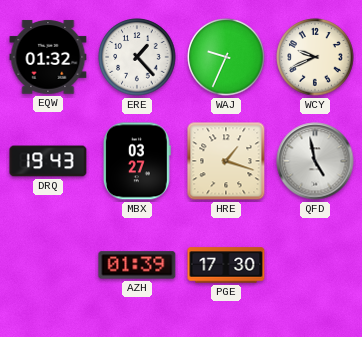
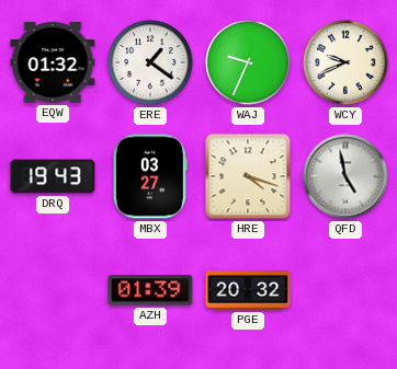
ERE: 1:23 -> 1:21
HRE: 1:18 -> 4:18
PGE: 17:30 -> 20:32
